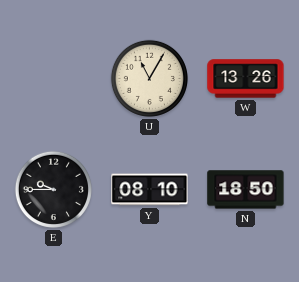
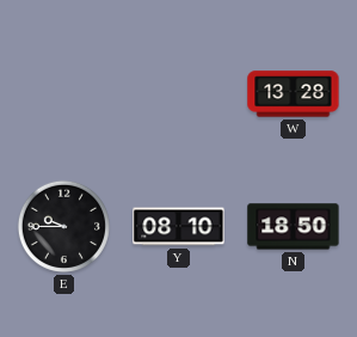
U: 11:05 -> none
W: 13:26 -> 13:28
